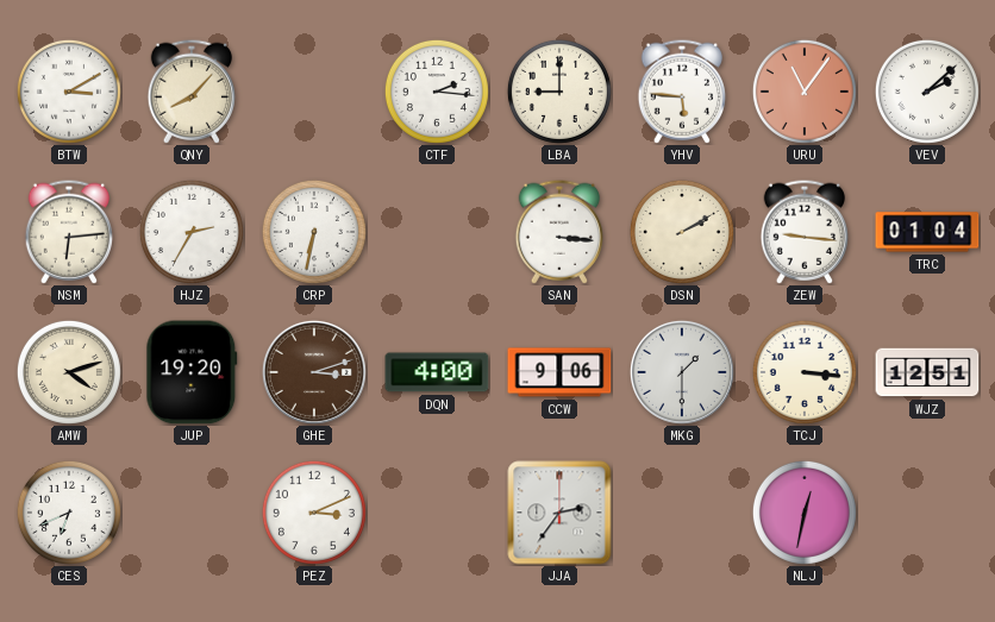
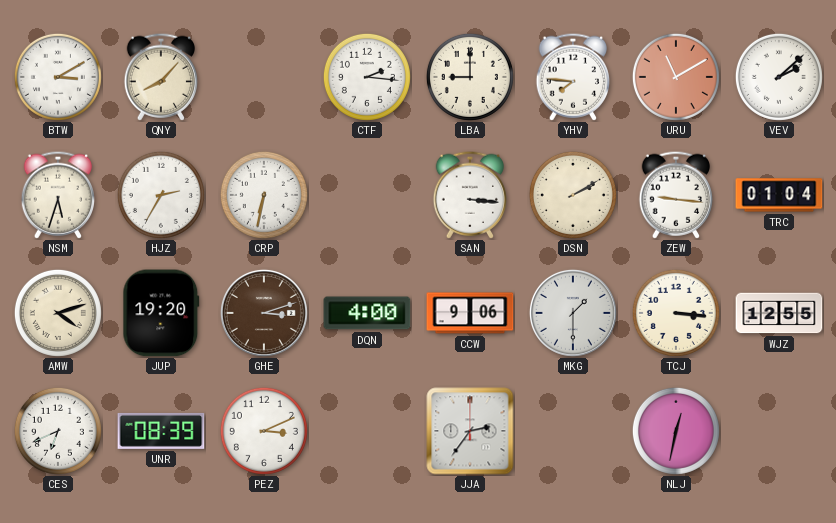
YHV: 5:46 -> 7:46
URU: 11:06 -> 11:10
NSM: 6:14 -> 5:33
WJZ: 12:51 -> 12:55
UNR: none -> 08:39
